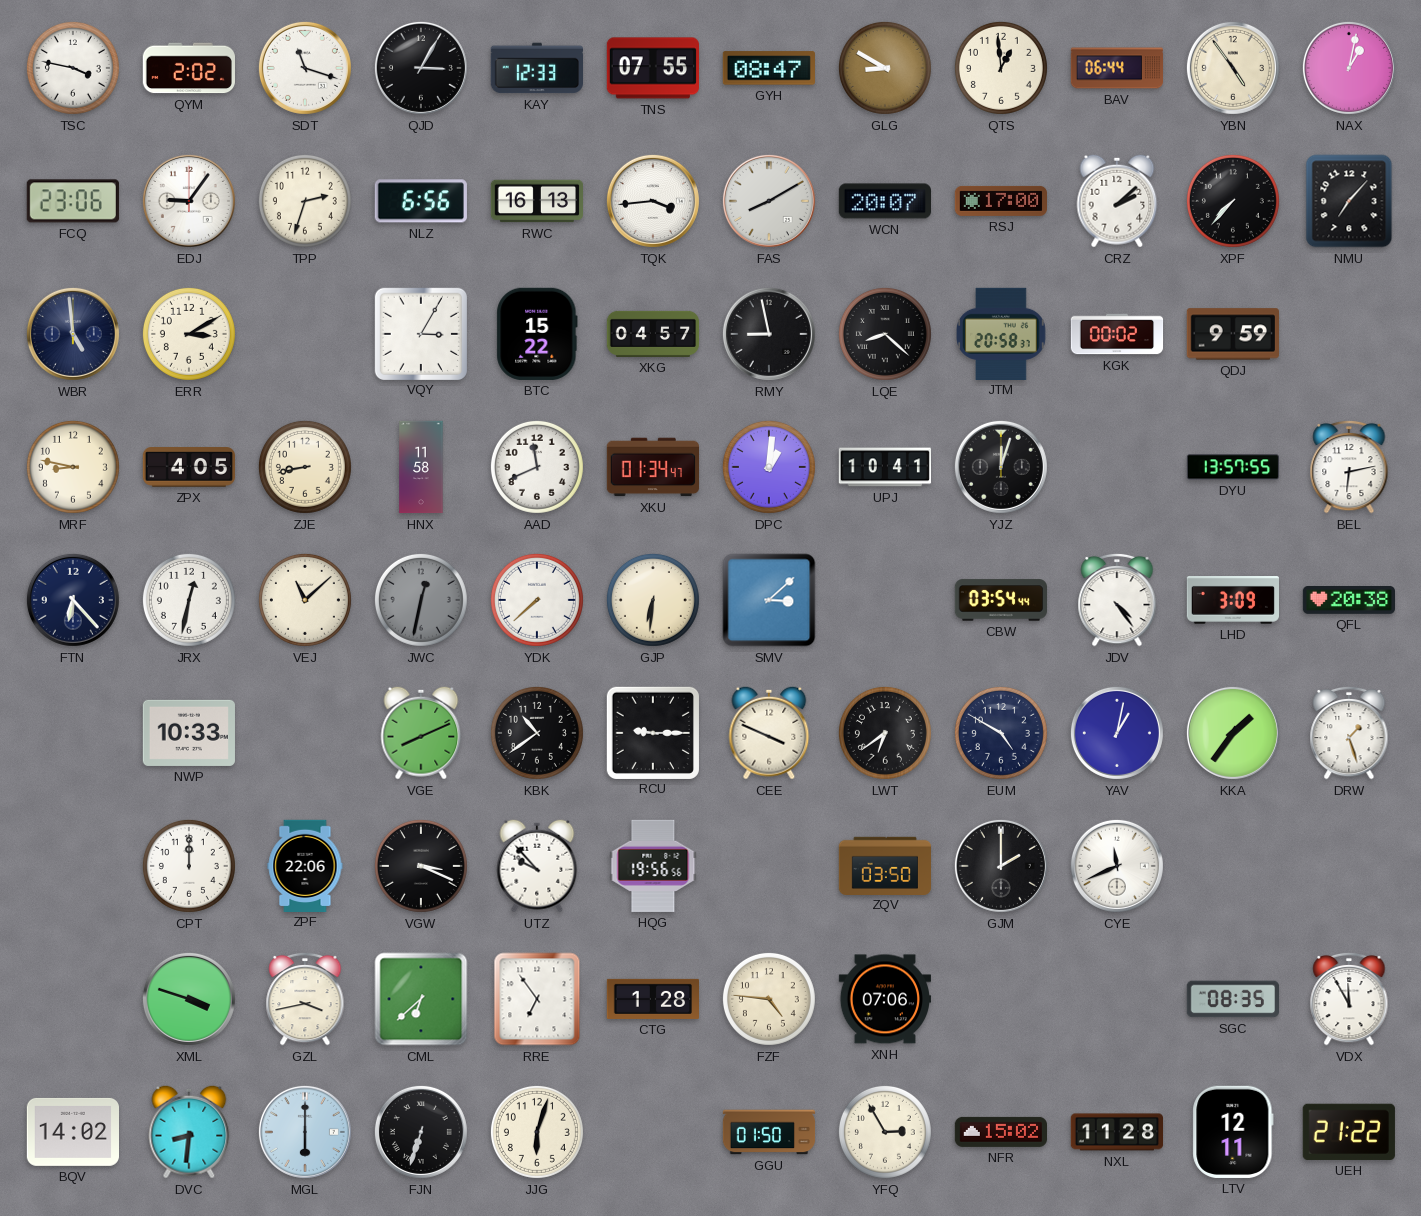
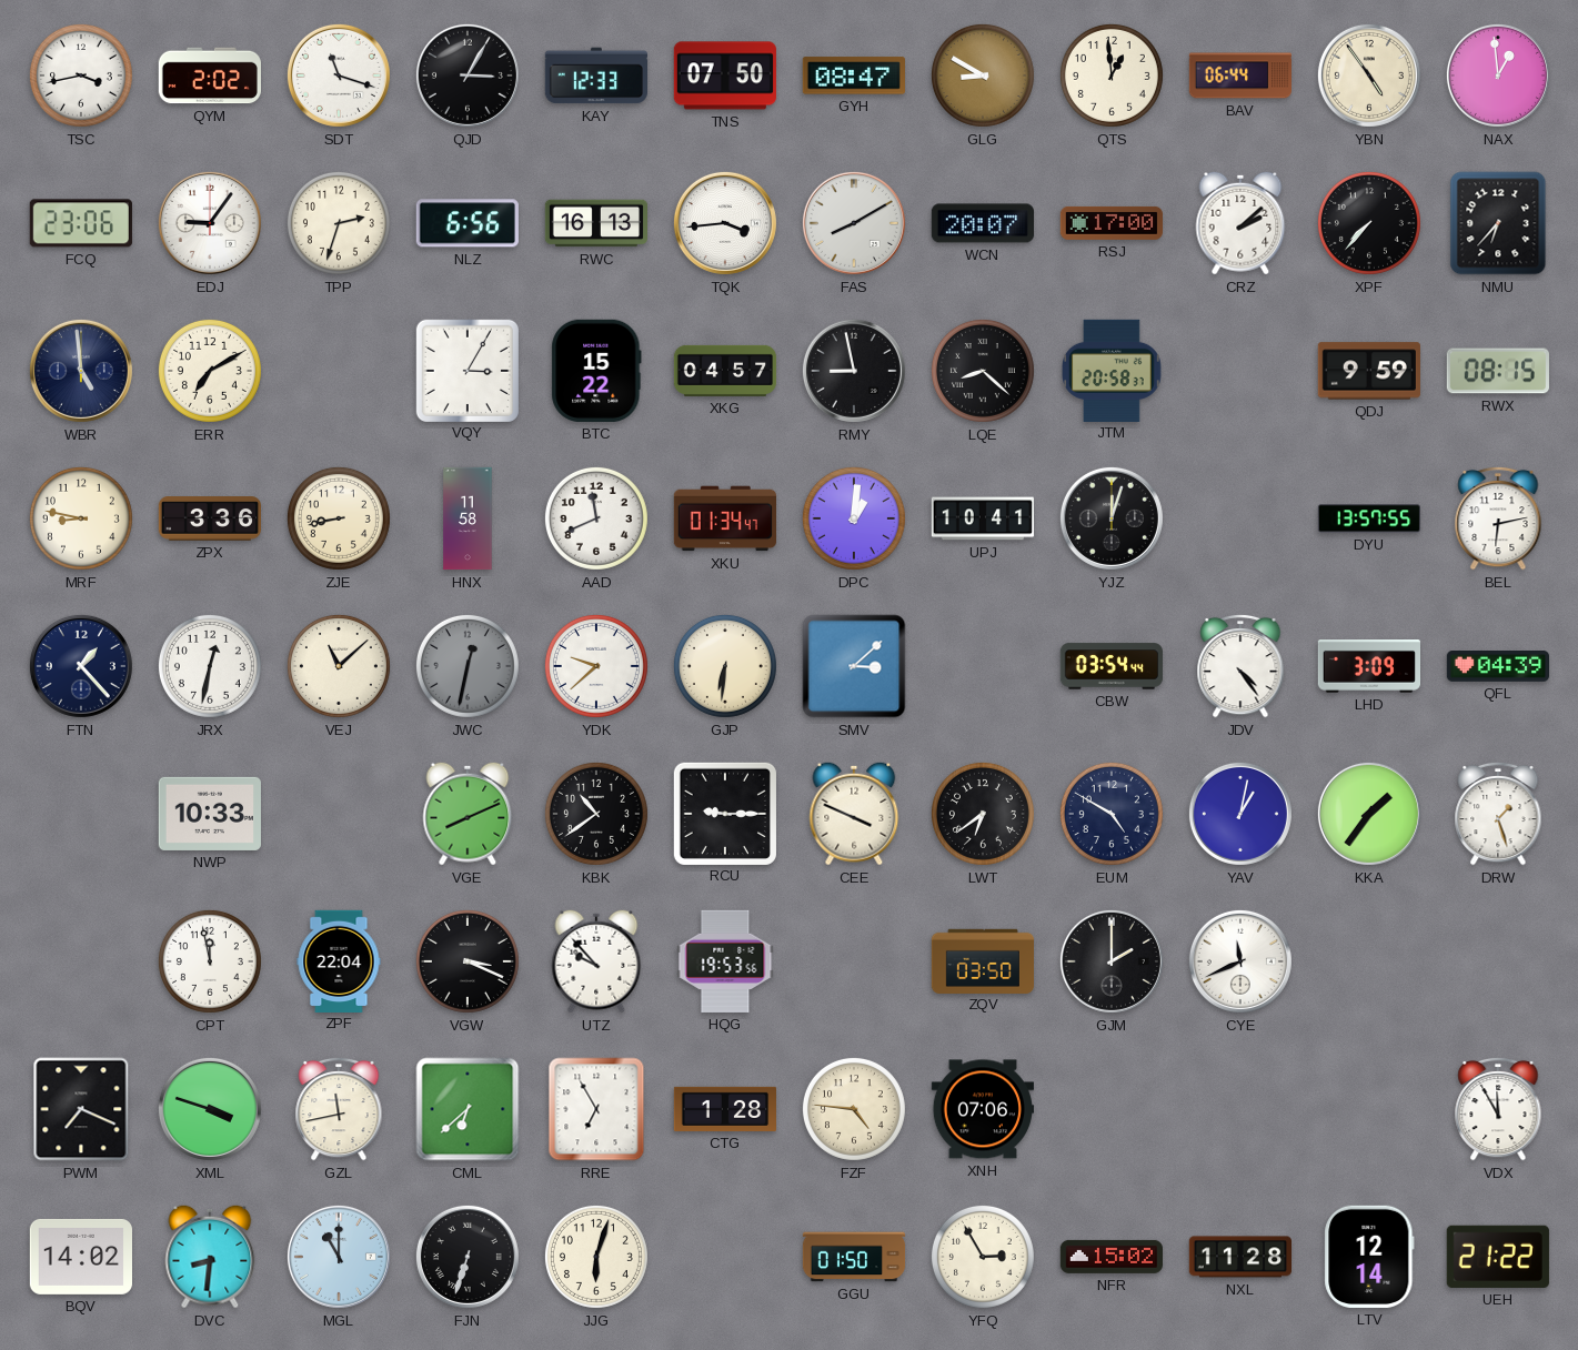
TSC: 3:47 -> 3:43
TNS: 07:55 -> 07:50
NAX: 1:02 -> 12:59
NMU: 7:07 -> 6:37
ERR: 3:10 -> 7:10
KGK: 00:02 -> none
RWX: none -> 08:15
ZPX: 4:05 -> 3:36
FTN: 6:23 -> 1:23
YDK: 7:38 -> 9:38
QFL: 20:38 -> 04:39
CPT: 12:00 -> 11:58
ZPF: 22:06 -> 22:04
HQG: 19:56 -> 19:53
PWM: none -> 7:19
GZL: 3:43 -> 11:43
RRE: 6:54 -> 6:55
SGC: 08:35 -> none
MGL: 6:00 -> 11:00
LTV: 12:11 -> 12:14
